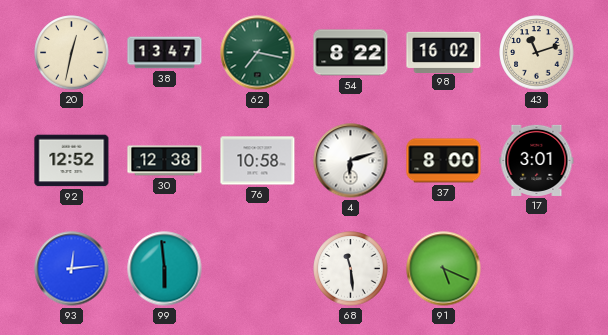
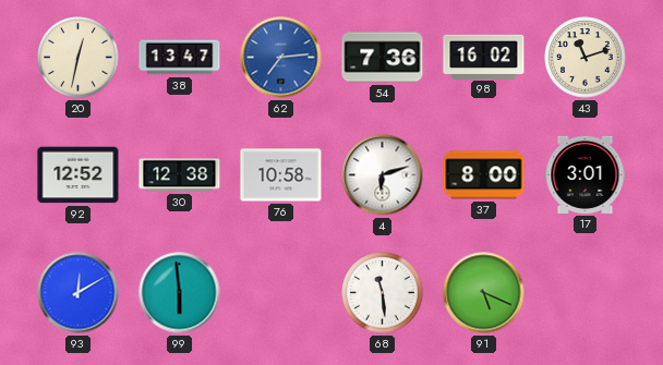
62: 7:17 -> 7:14
62 dial: green -> blue
54: 8:22 -> 7:36
93: 12:14 -> 12:10
